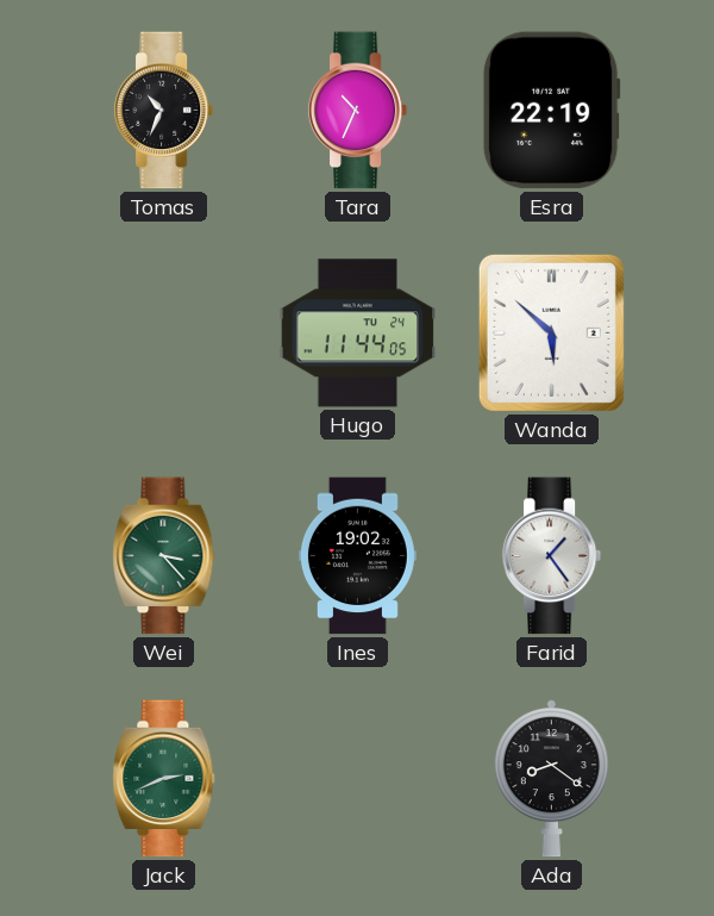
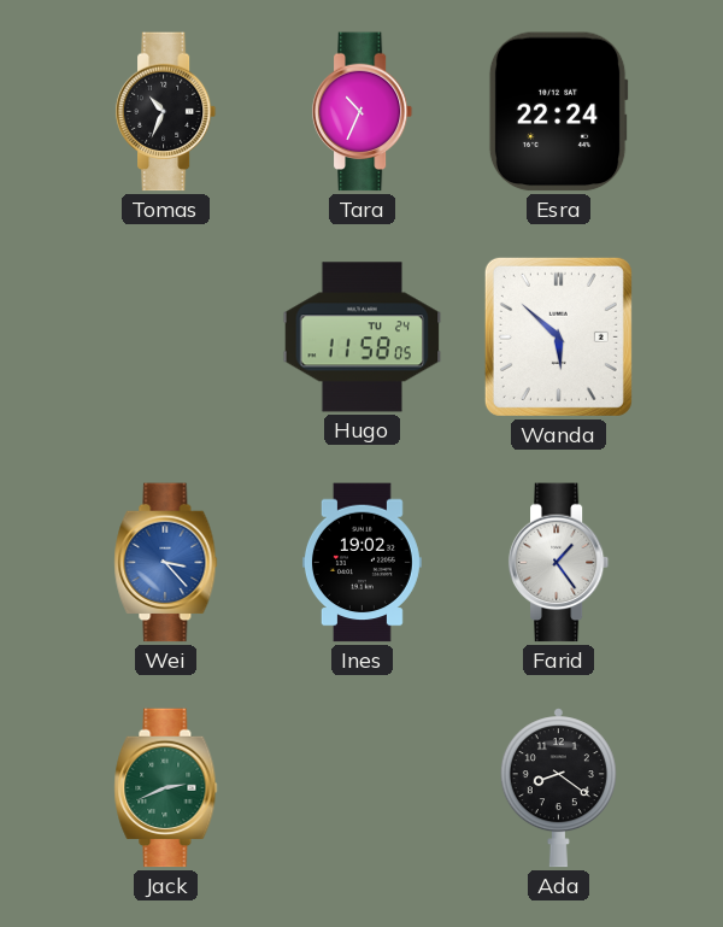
Esra: 22:19 -> 22:24
Hugo: 11:44 -> 11:58
Wei dial: green -> blue
